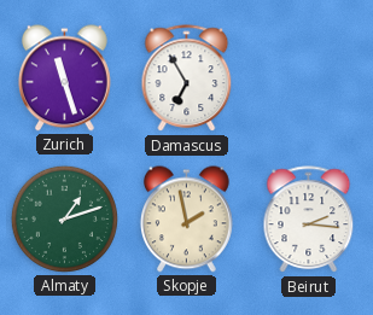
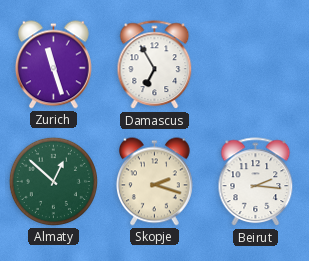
Almaty: 1:12 -> 12:52
Skopje: 1:58 -> 2:18
